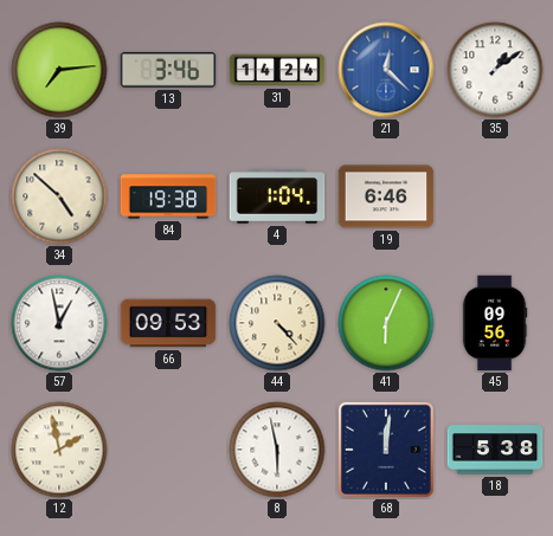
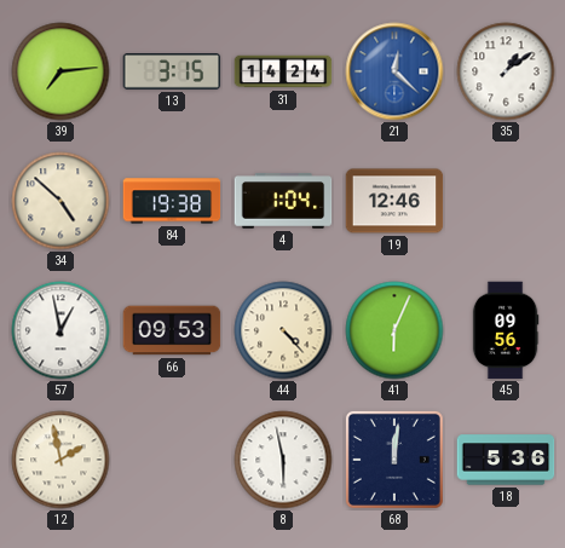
13: 3:46 -> 3:15
19: 6:46 -> 12:46
18: 5:38 -> 5:36
